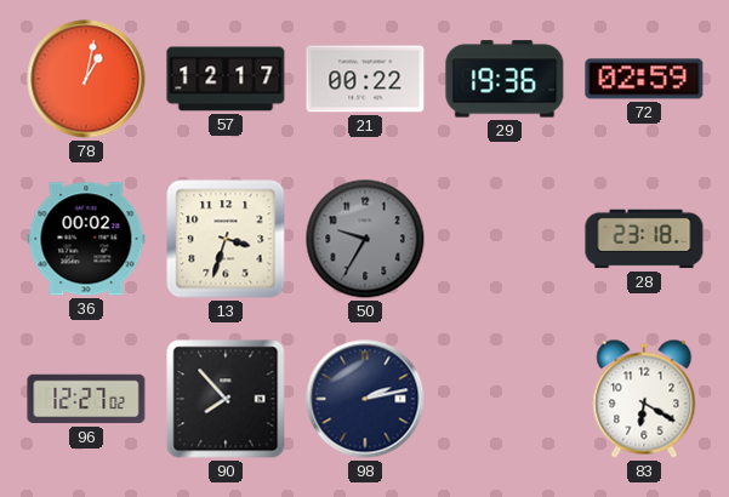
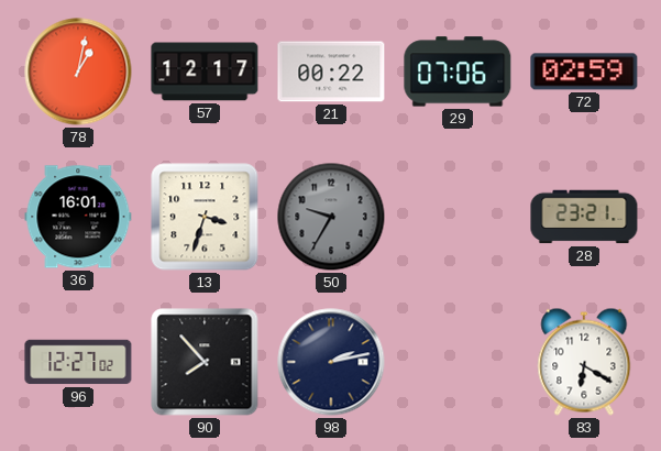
29: 19:36 -> 07:06
36: 00:02 -> 16:01
28: 23:18 -> 23:21
